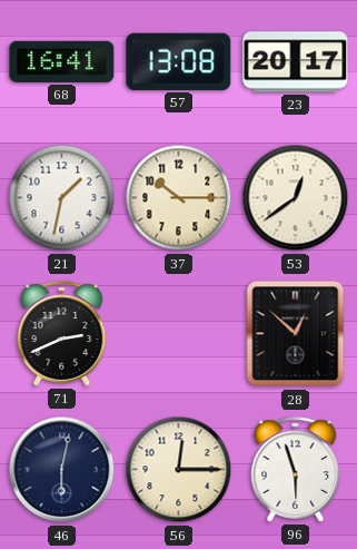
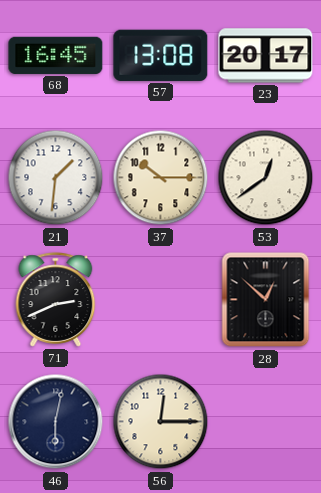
68: 16:41 -> 16:45
21: 1:32 -> 1:31
96: 5:57 -> none
